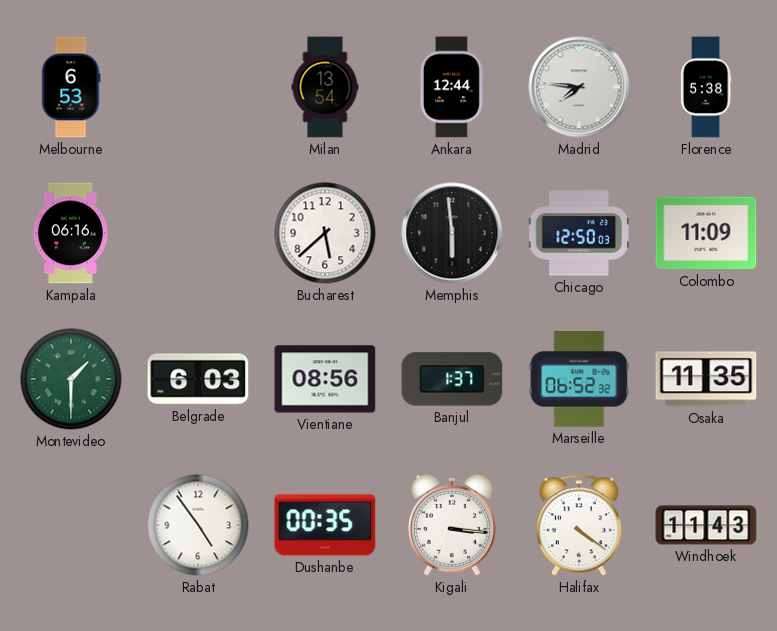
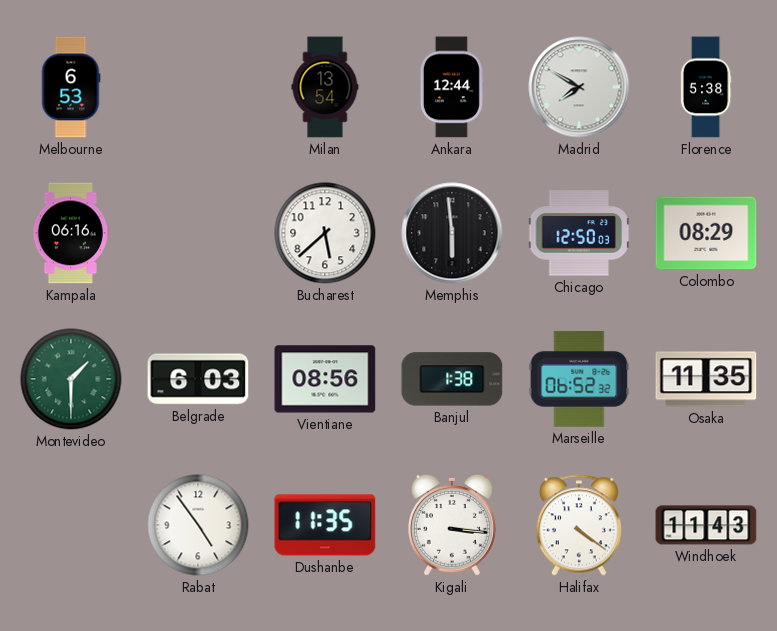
Madrid: 7:46 -> 7:50
Colombo: 11:09 -> 08:29
Banjul: 1:37 -> 1:38
Dushanbe: 00:35 -> 11:35
